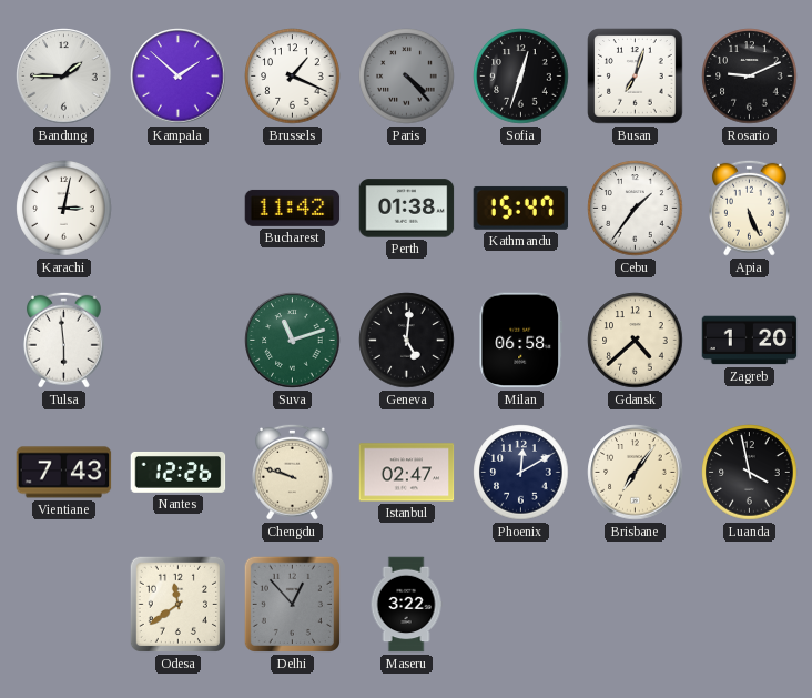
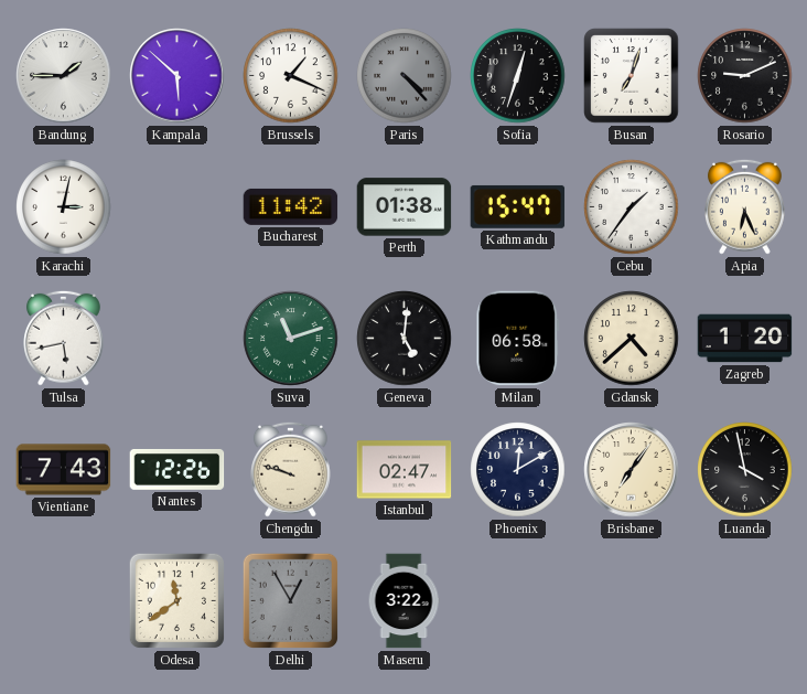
Kampala: 1:52 -> 5:52
Apia: 5:26 -> 6:26
Tulsa: 5:59 -> 5:43
Delhi: 12:53 -> 12:55
